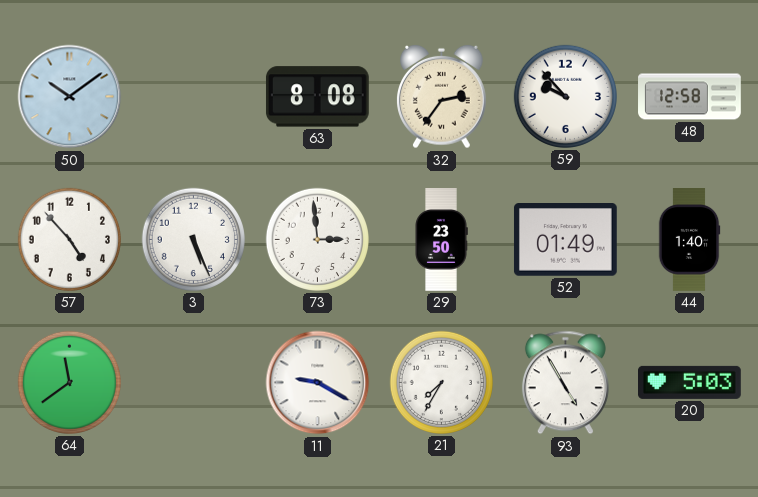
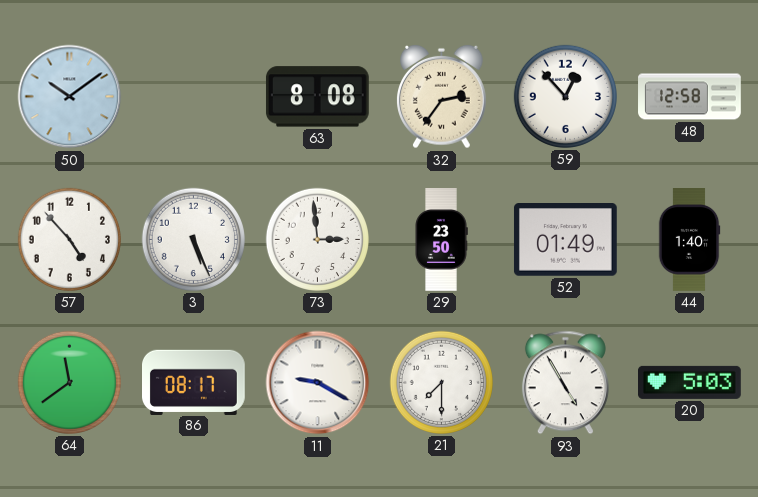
59: 9:53 -> 12:53
86: none -> 08:17
21: 7:35 -> 7:30
